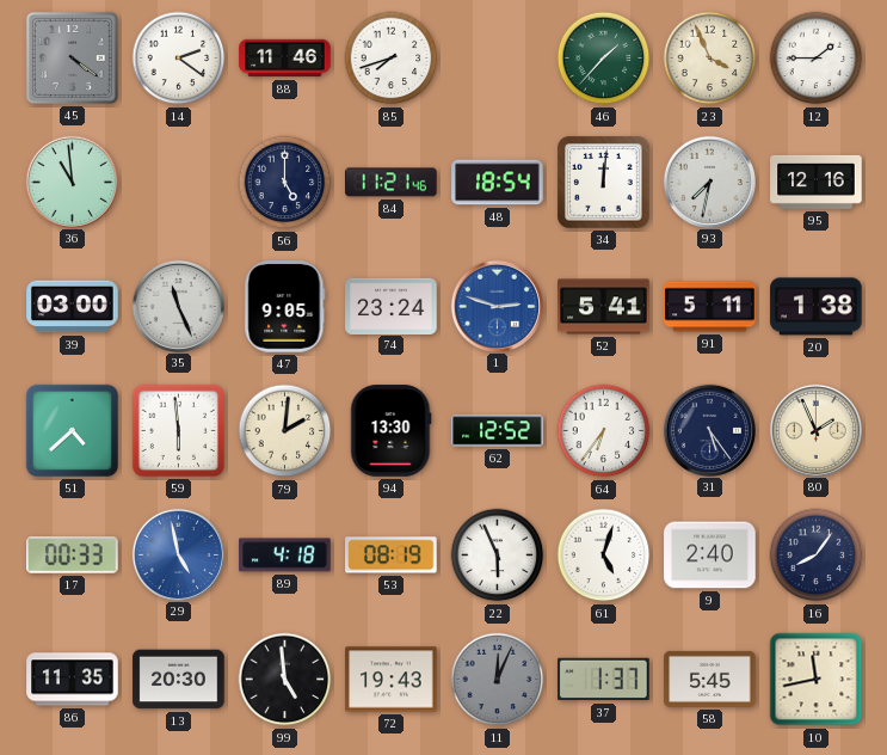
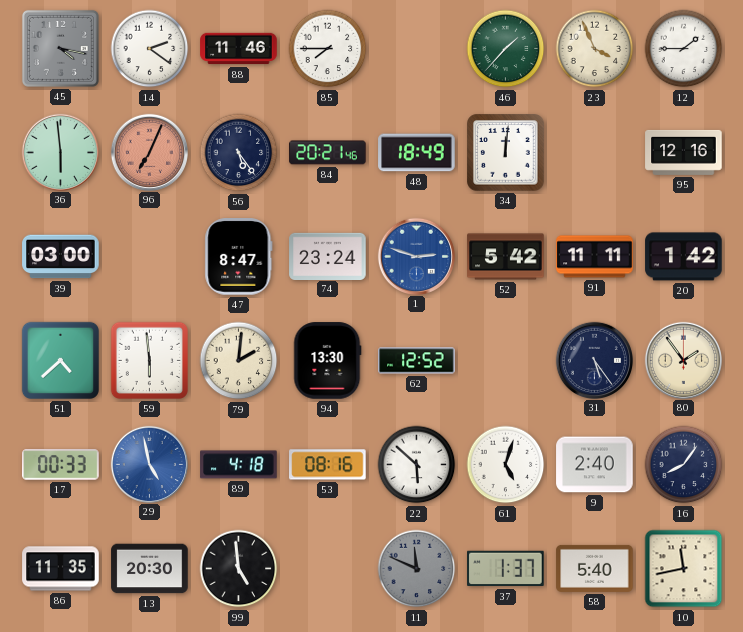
45: 4:21 -> 4:17
85: 7:42 -> 7:45
36: 10:59 -> 5:59
96: none -> 7:04
56: 5:00 -> 5:24
84: 11:21 -> 20:21
48: 18:54 -> 18:49
93: 7:32 -> none
35: 11:26 -> none
47: 9:05 -> 8:47
52: 5:41 -> 5:42
91: 5:11 -> 11:11
20: 1:38 -> 1:42
64: 6:36 -> none
80: 1:56 -> 1:54
53: 08:19 -> 08:16
22: 5:56 -> 5:52
72: 19:43 -> none
11: 12:04 -> 11:49
58: 5:45 -> 5:40
